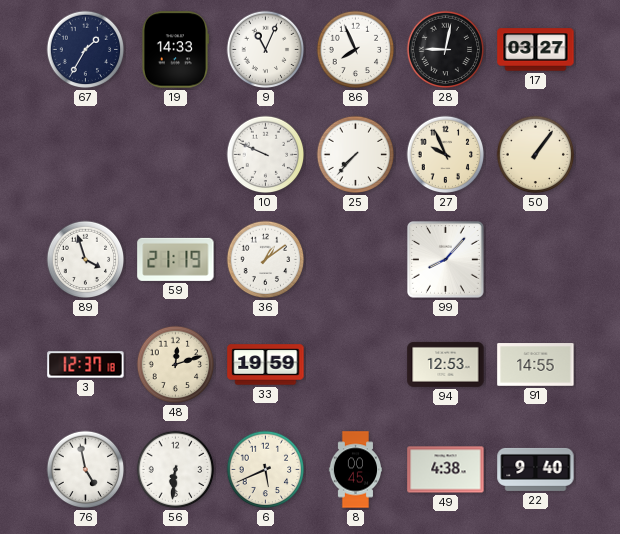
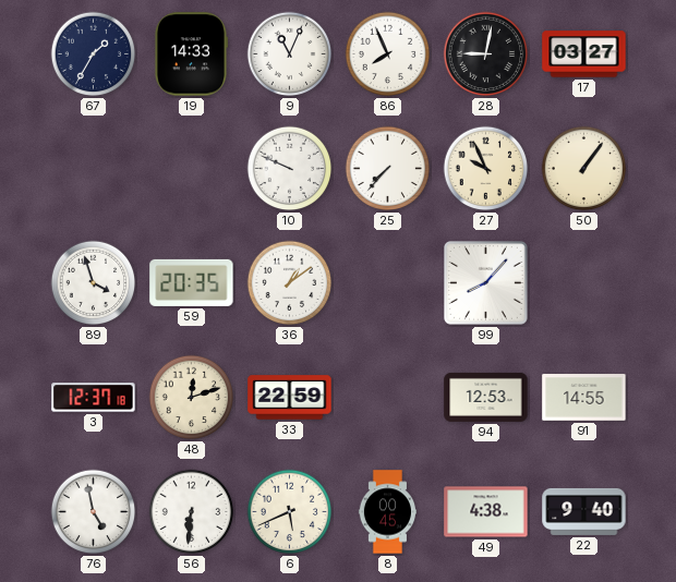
59: 21:19 -> 20:35
33: 19:59 -> 22:59
